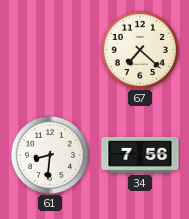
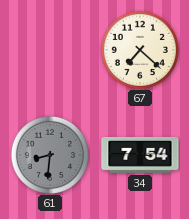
61 dial: white -> grey
34: 7:56 -> 7:54
